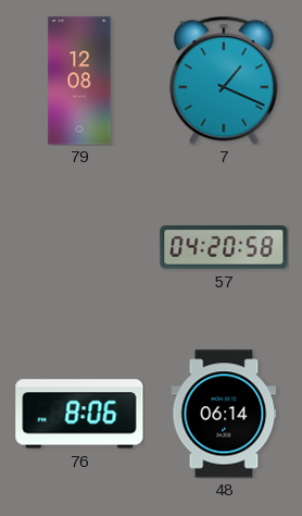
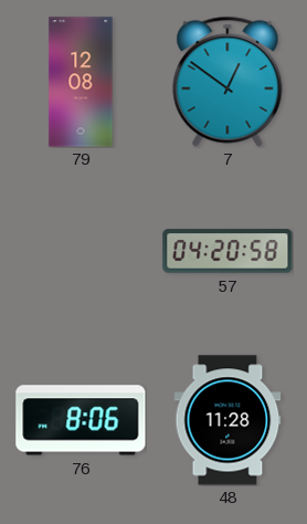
7: 1:19 -> 12:51
48: 06:14 -> 11:28
